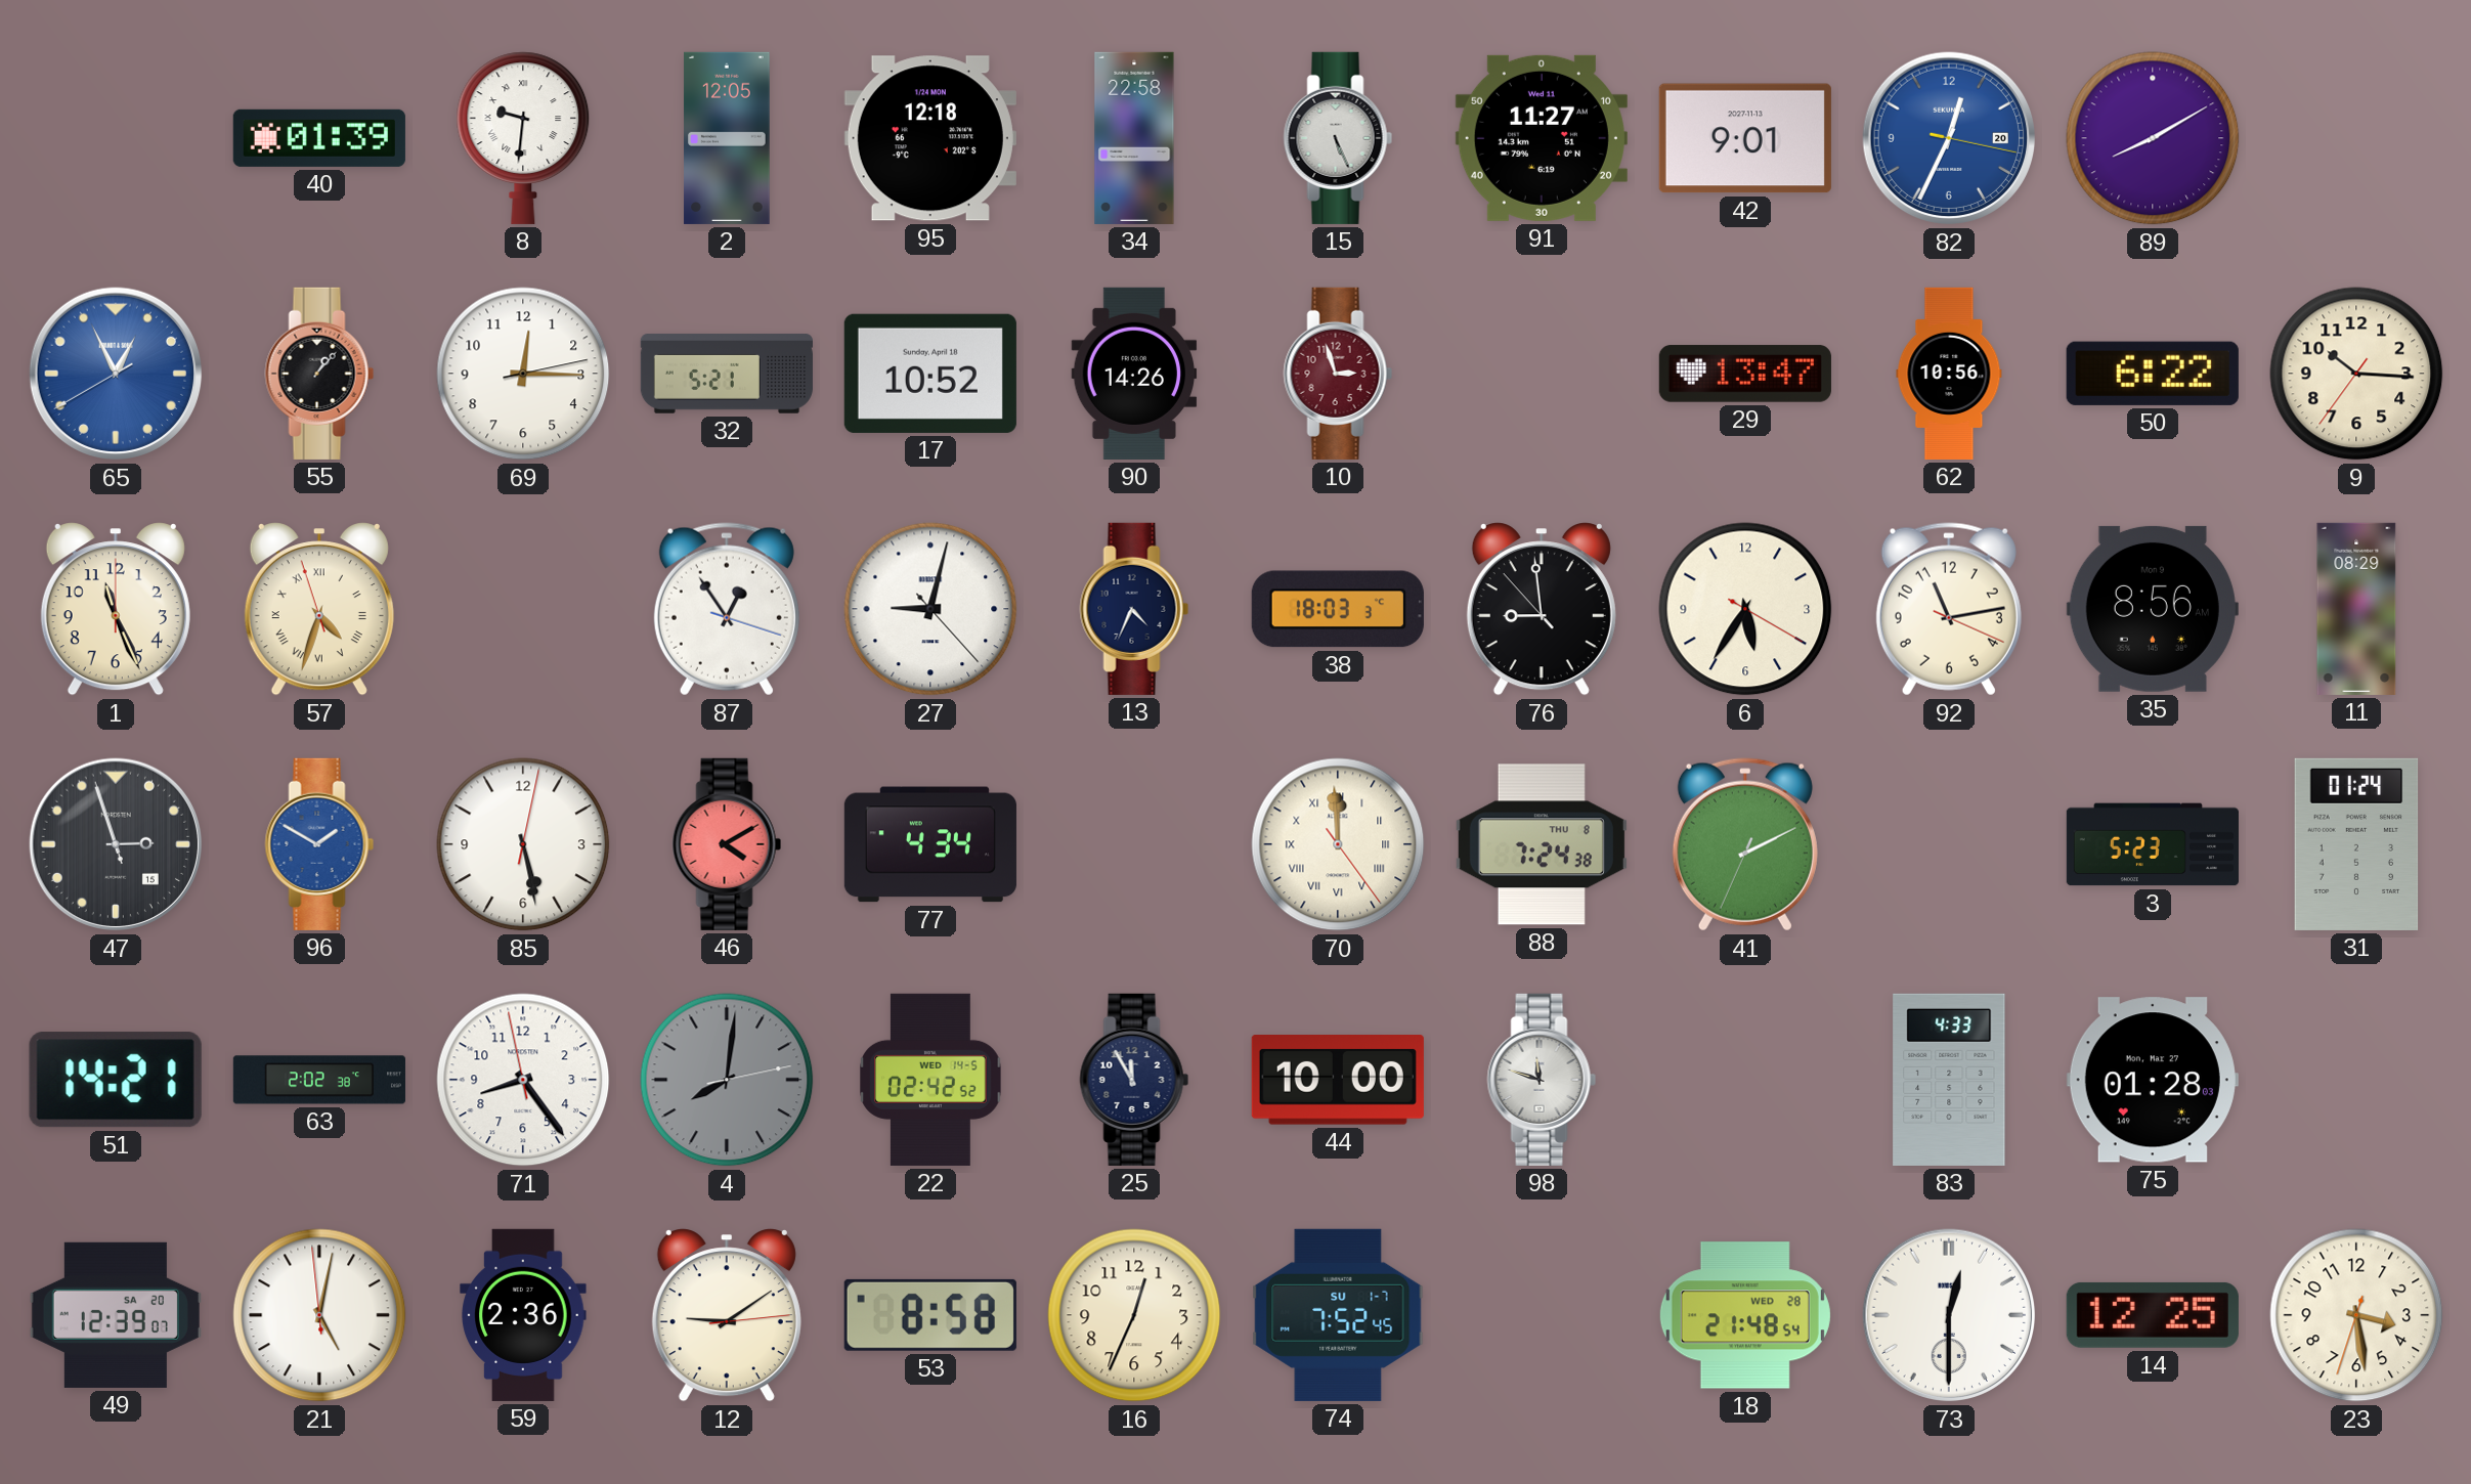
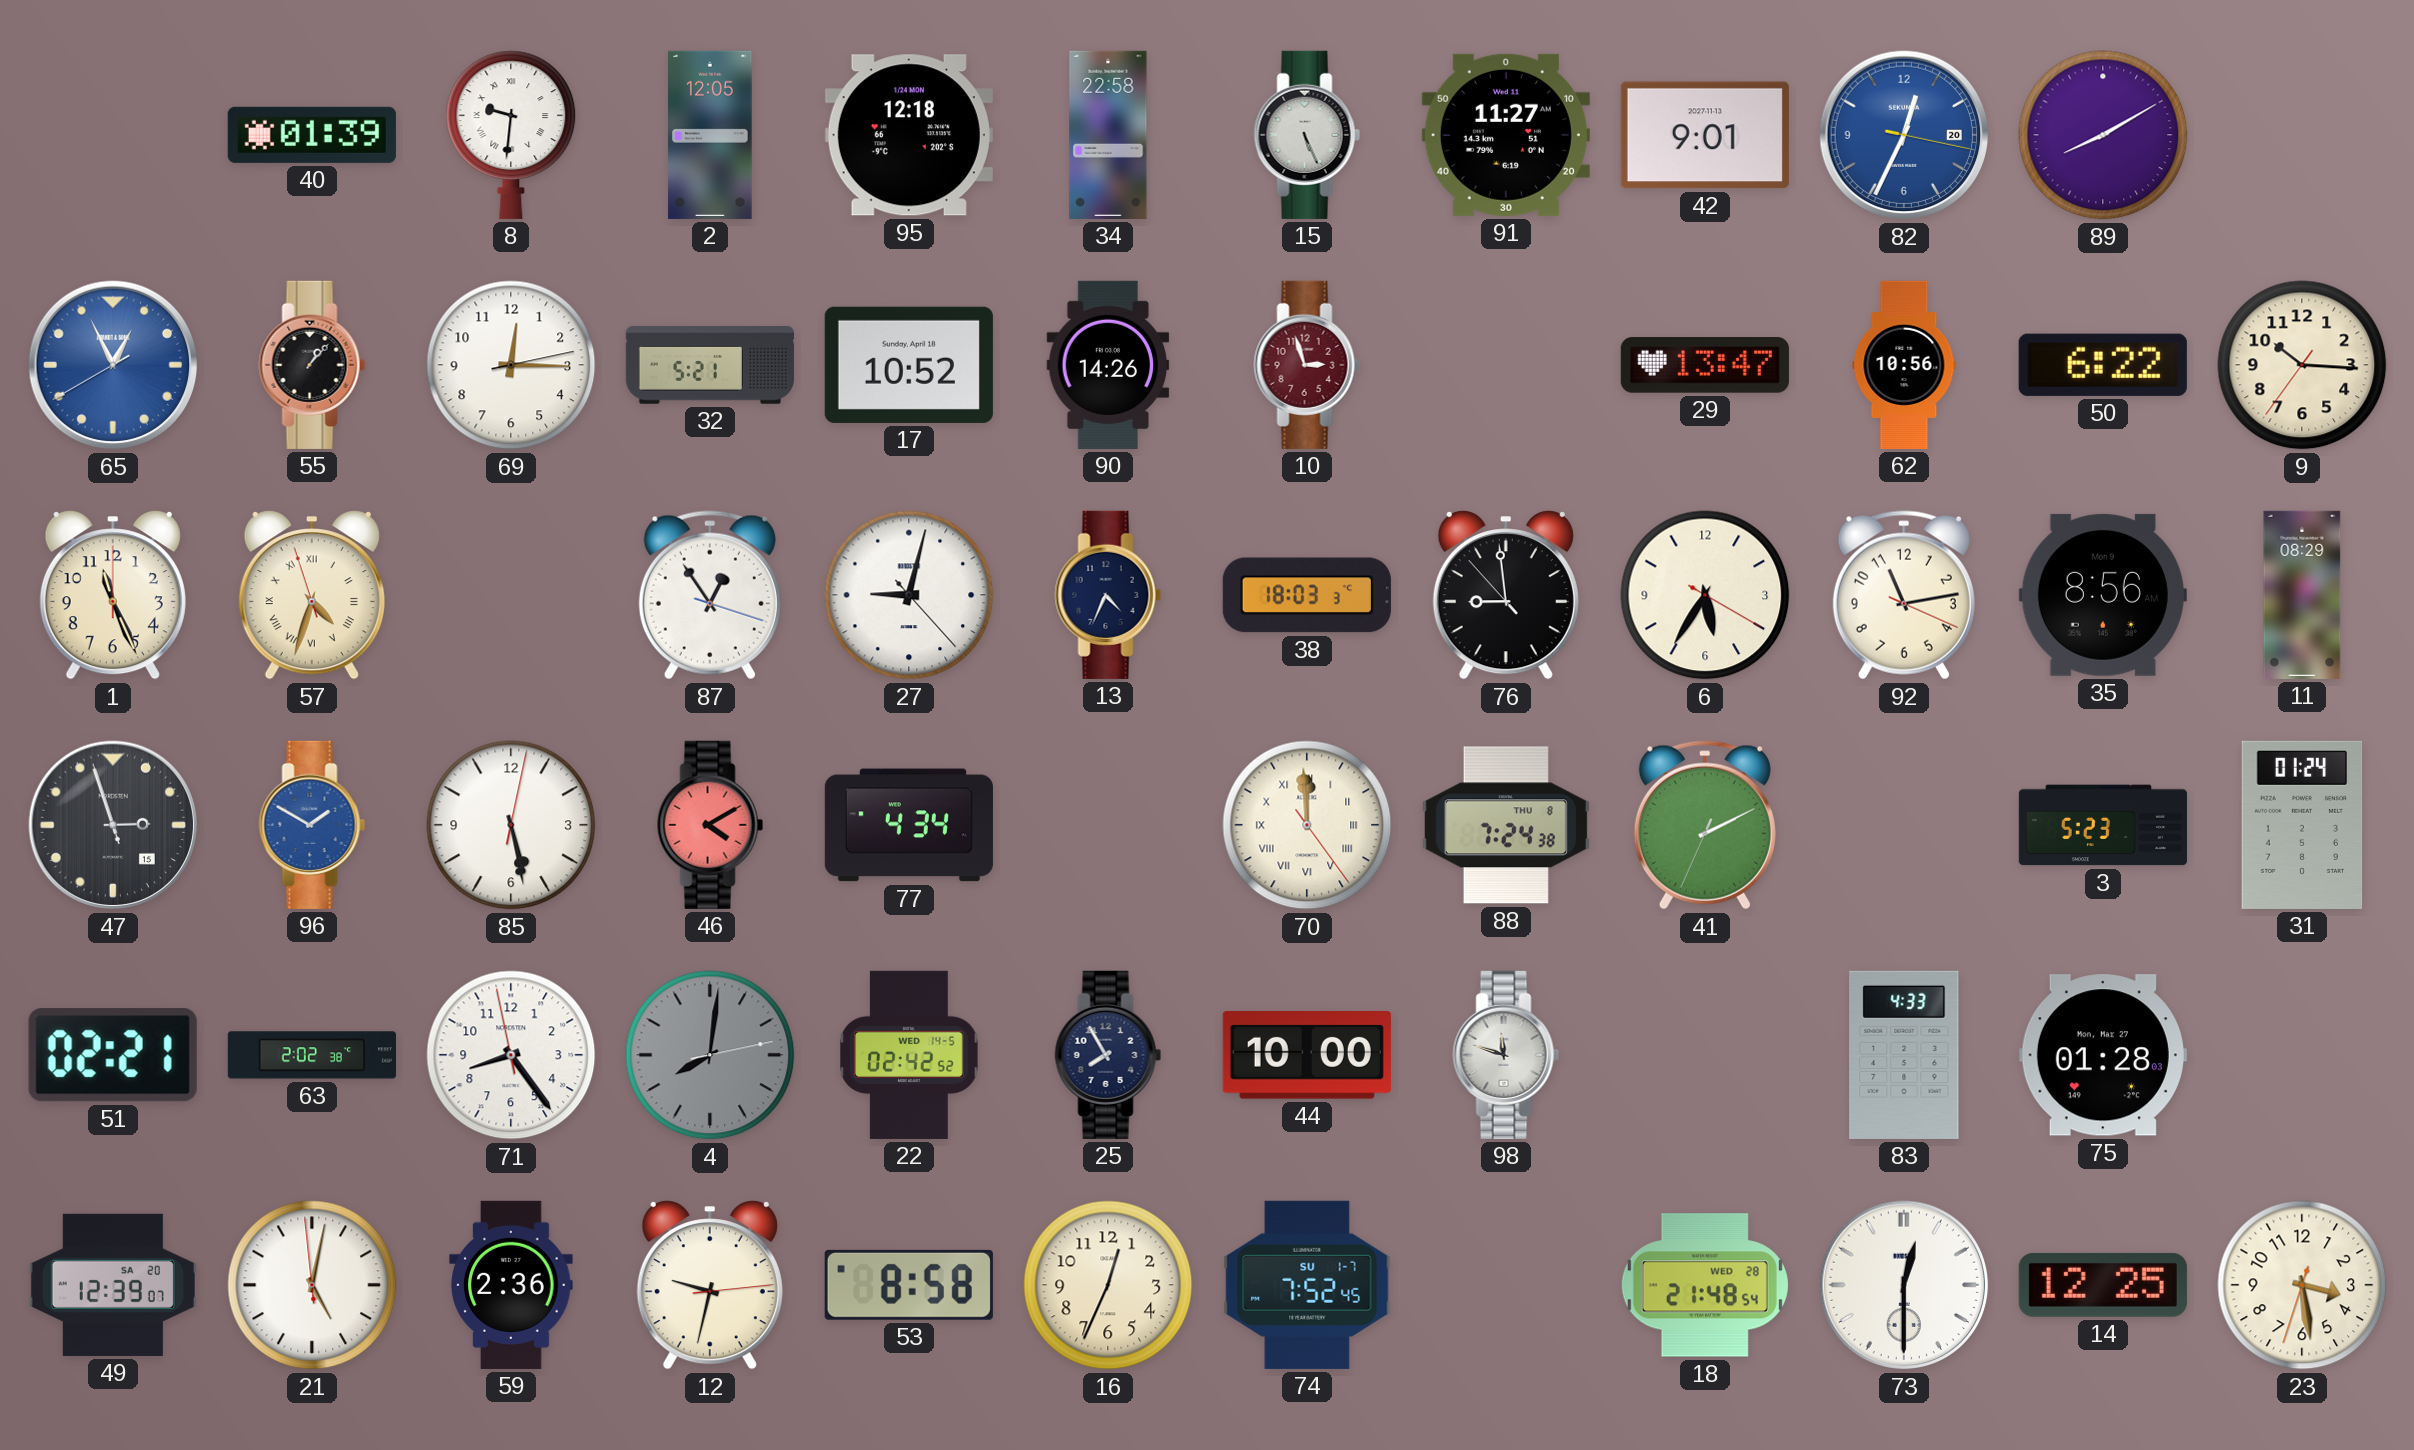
51: 14:21 -> 02:21
25: 11:55 -> 7:55
12: 9:09 -> 9:32
